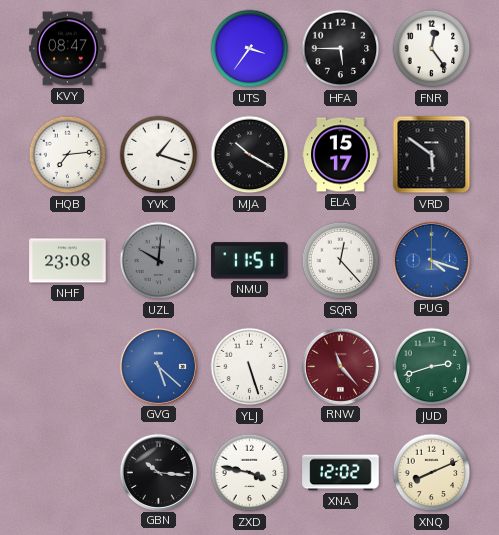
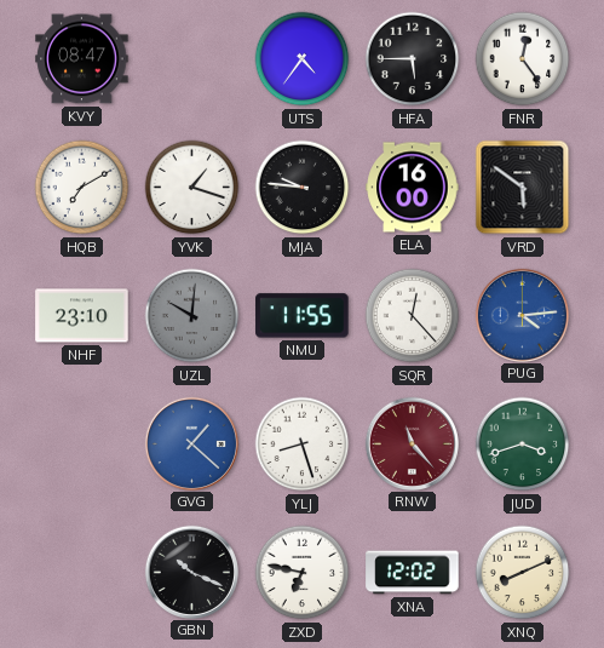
UTS: 3:36 -> 4:36
HQB: 7:14 -> 7:10
MJA: 10:20 -> 9:46
ELA: 15:17 -> 16:00
NHF: 23:08 -> 23:10
NMU: 11:51 -> 11:55
PUG: 4:18 -> 4:14
GVG: 5:22 -> 1:22
YLJ: 5:27 -> 8:27
JUD: 2:42 -> 3:42
GBN: 10:16 -> 10:19
ZXD: 3:47 -> 6:47
